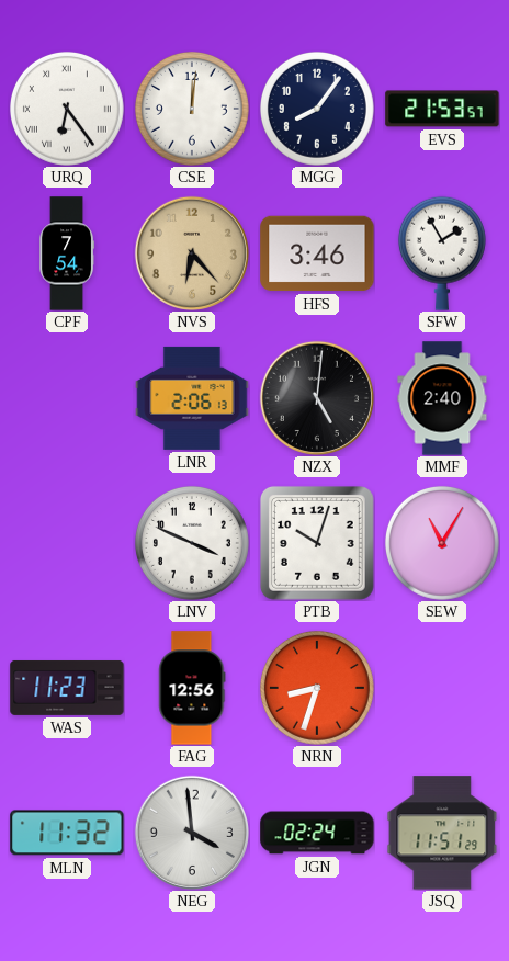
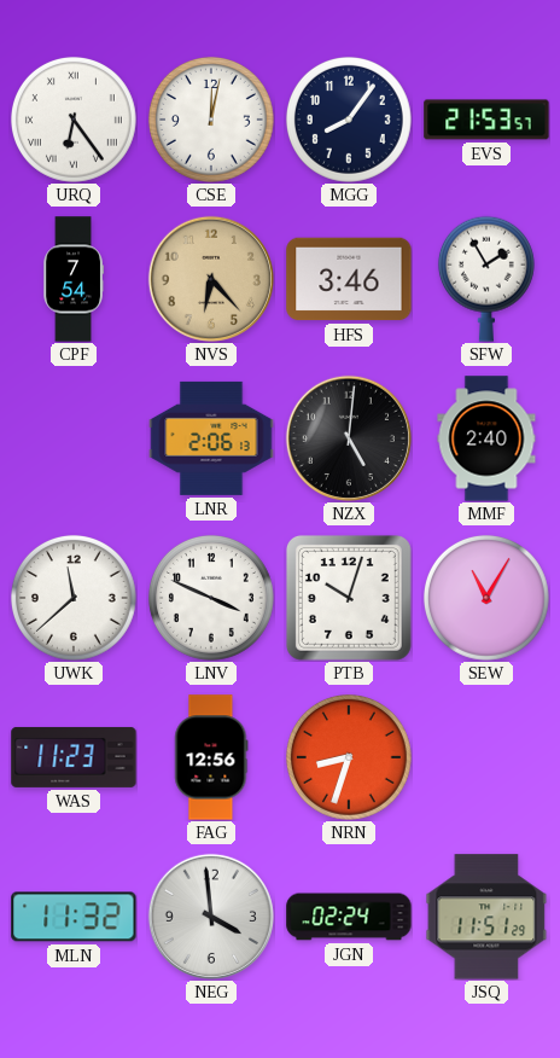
CSE: 12:01 -> 12:02
UWK: none -> 11:38
